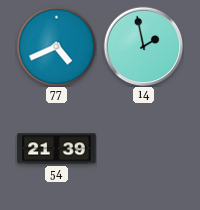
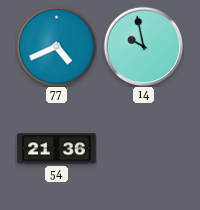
14: 1:58 -> 9:58
54: 21:39 -> 21:36
